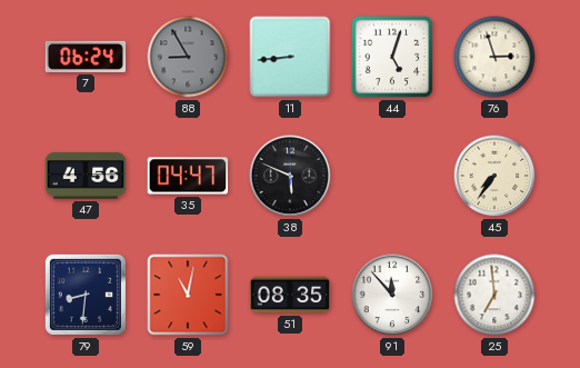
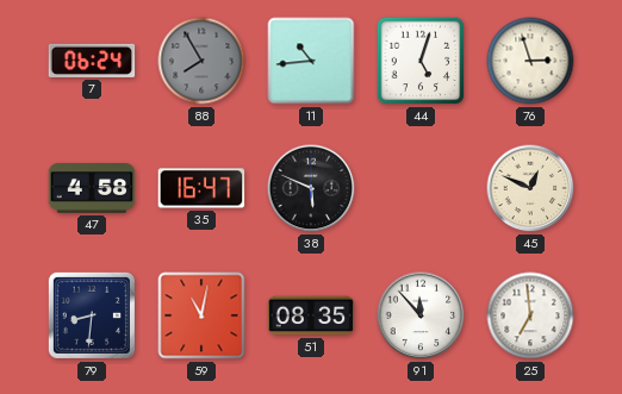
88: 8:55 -> 7:55
11: 8:44 -> 10:44
47: 4:56 -> 4:58
35: 04:47 -> 16:47
45: 7:36 -> 12:49
